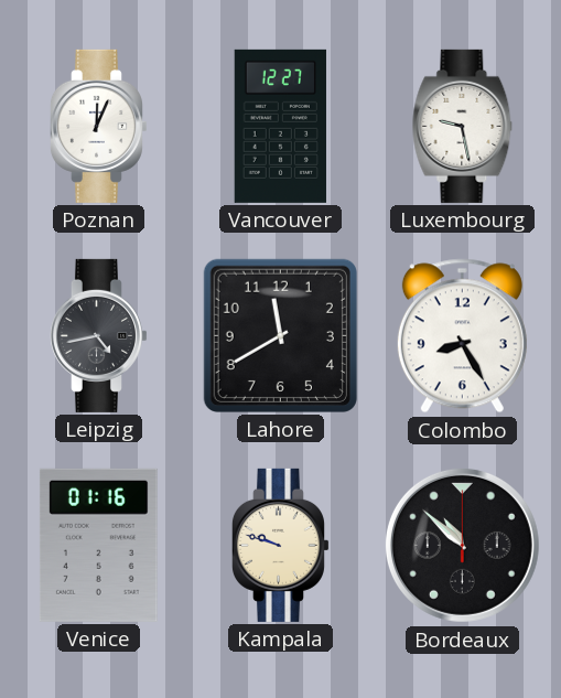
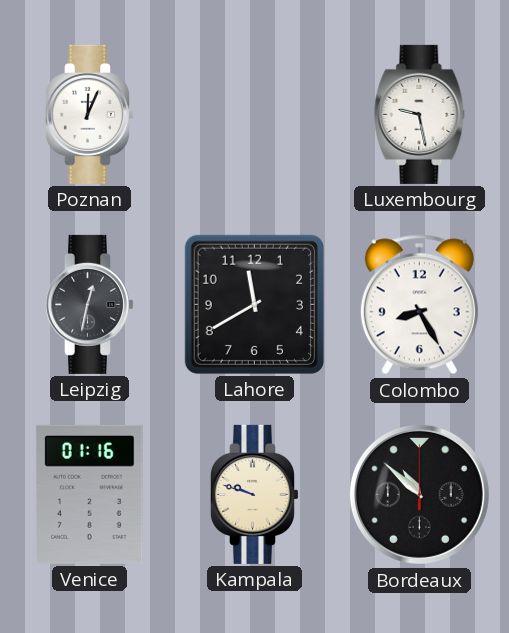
Vancouver: 12:27 -> none
Leipzig: 4:43 -> 12:32
